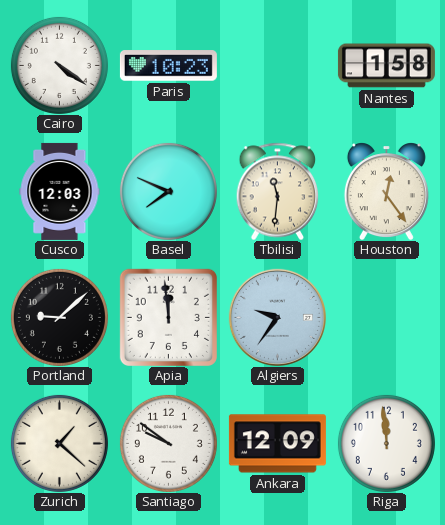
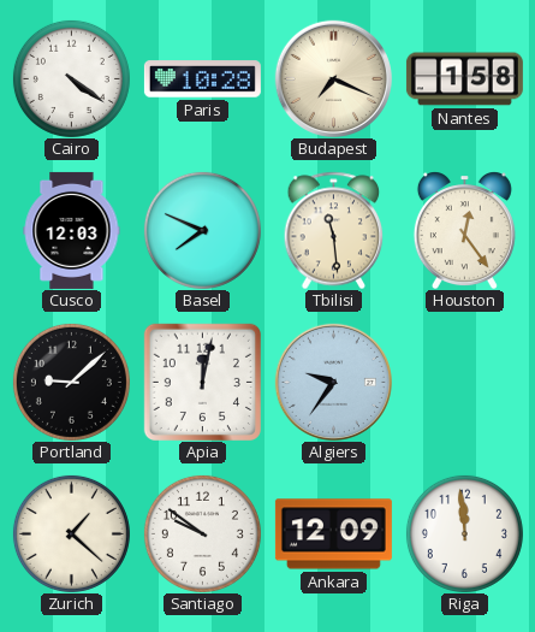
Paris: 10:23 -> 10:28
Budapest: none -> 7:19
Tbilisi: 11:31 -> 11:29
Apia: 11:59 -> 12:02
